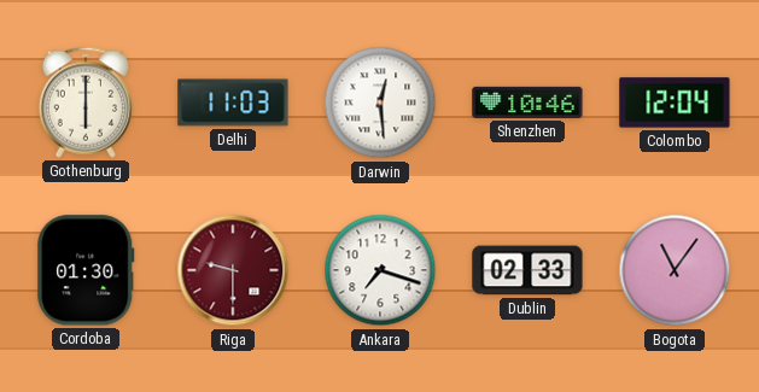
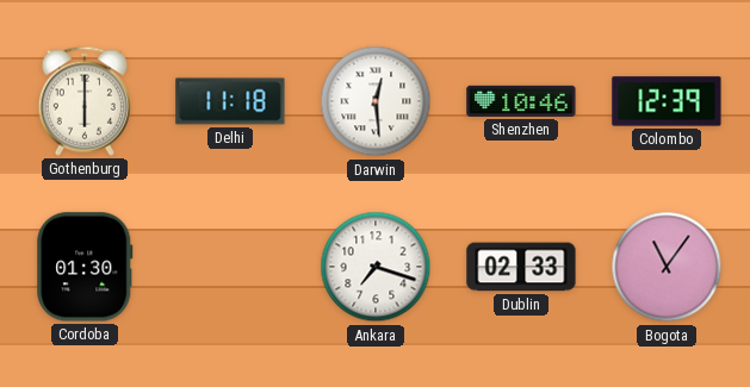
Delhi: 11:03 -> 11:18
Colombo: 12:04 -> 12:39
Riga: 9:30 -> none
